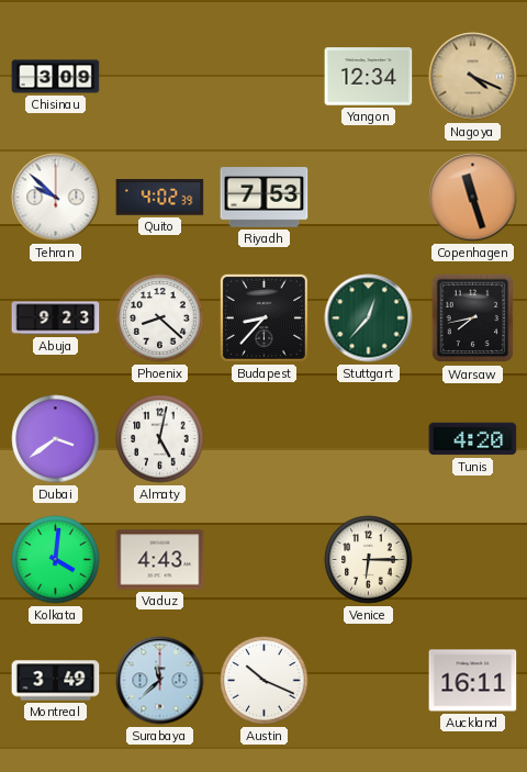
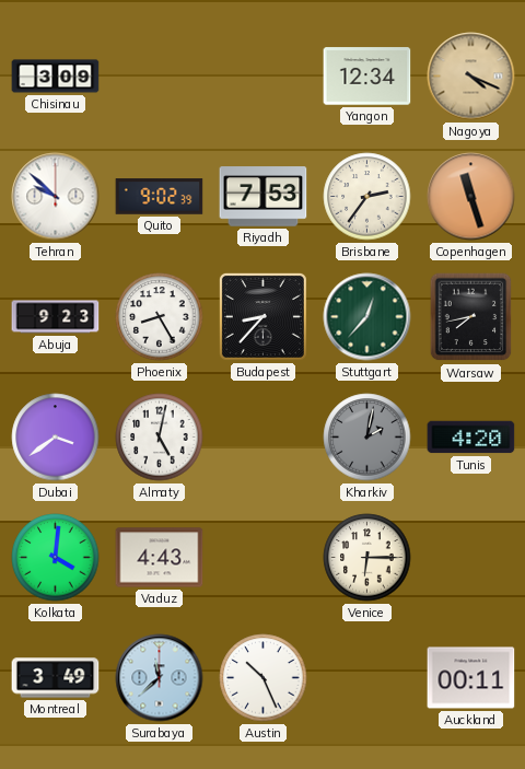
Quito: 4:02 -> 9:02
Brisbane: none -> 2:36
Phoenix: 8:22 -> 8:25
Kharkiv: none -> 2:02
Austin: 10:19 -> 10:26
Auckland: 16:11 -> 00:11
